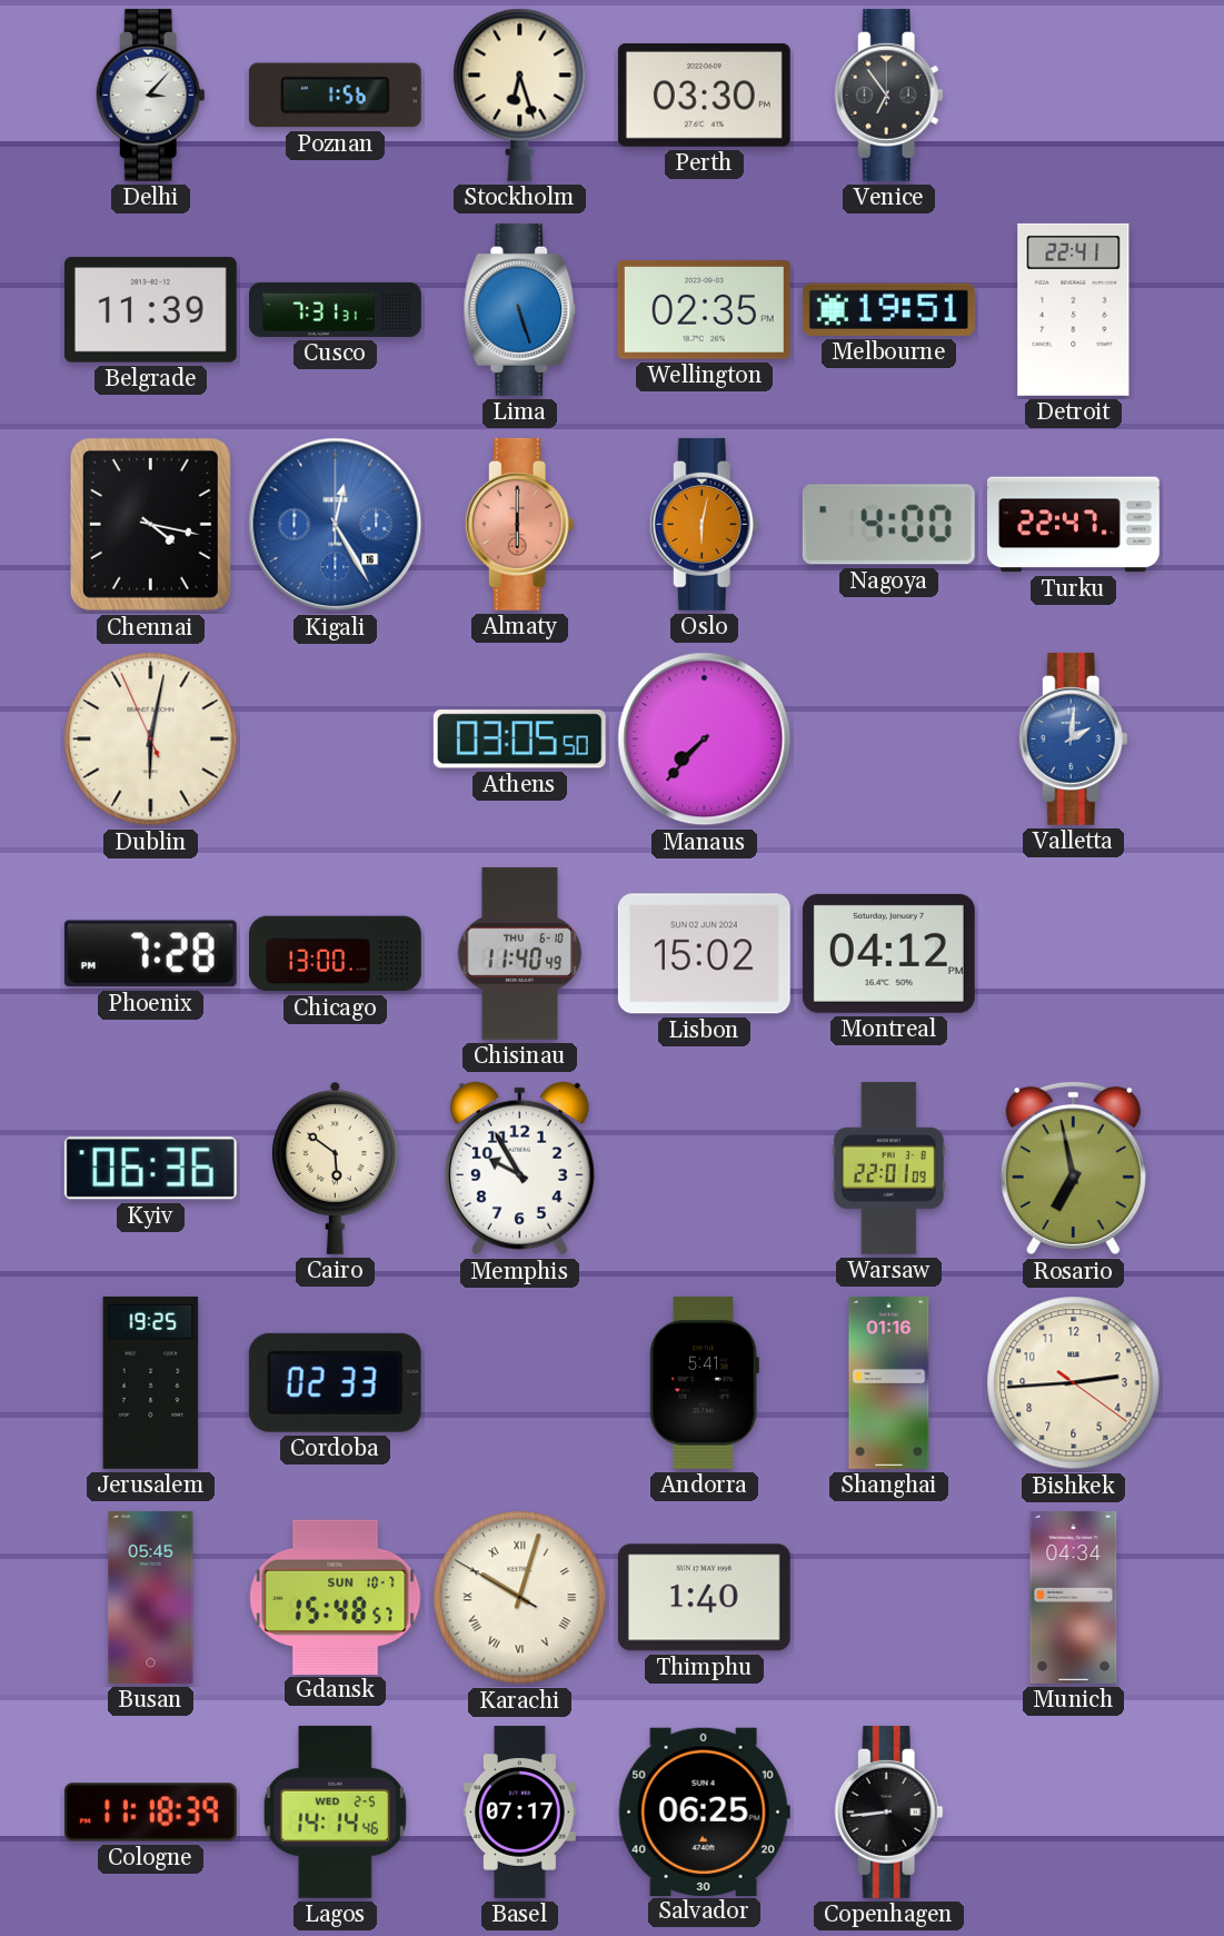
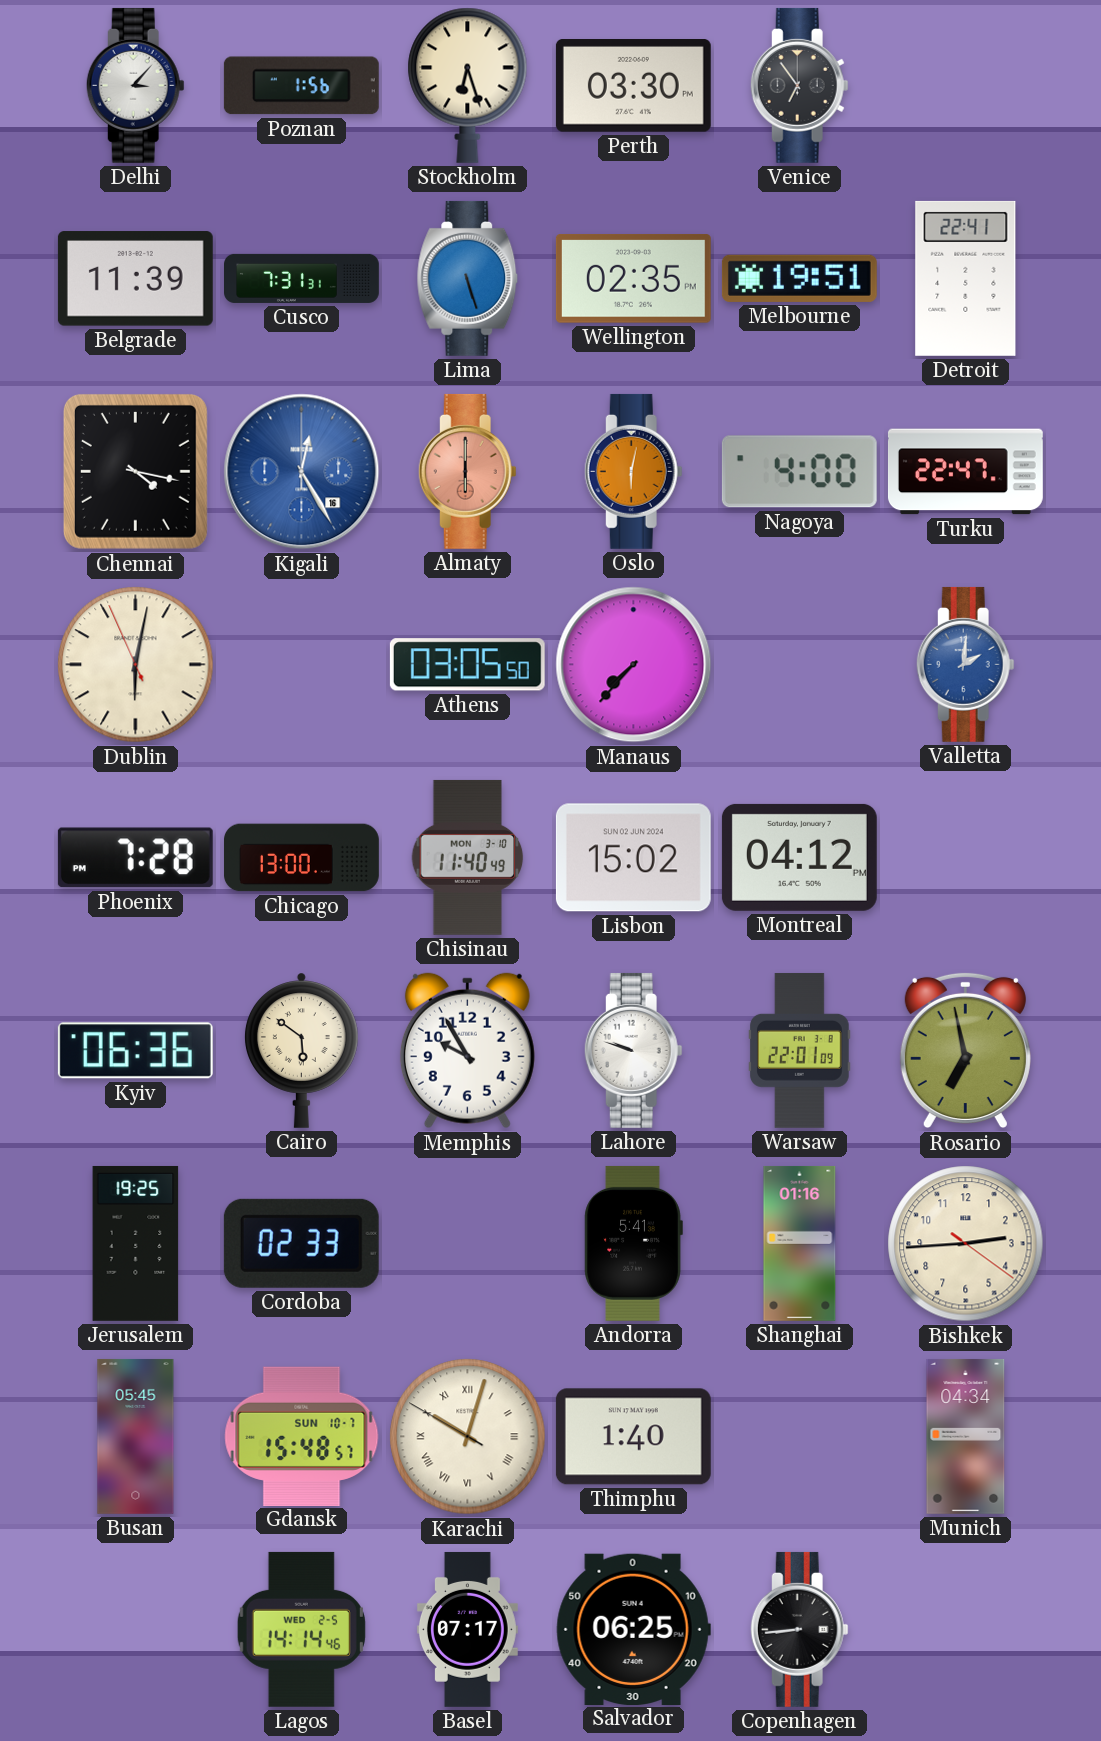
Chisinau date: THU 6-10 -> MON 3-10
Lahore: none -> 9:48
Cologne: 11:18 -> none
